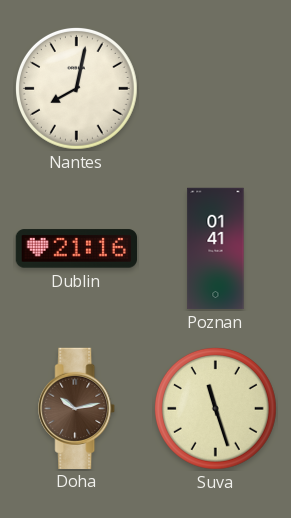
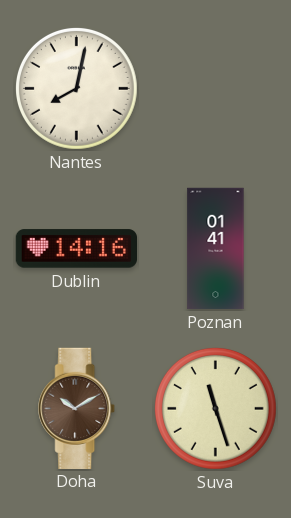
Dublin: 21:16 -> 14:16
Doha: 10:13 -> 10:10
